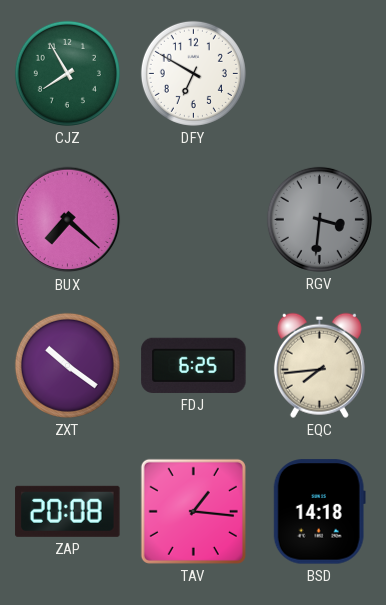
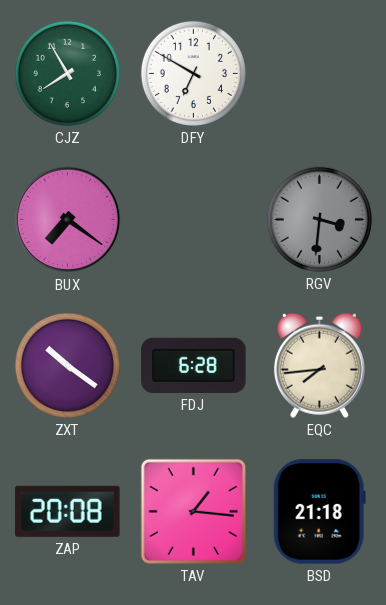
BUX: 7:22 -> 7:21
FDJ: 6:25 -> 6:28
BSD: 14:18 -> 21:18
